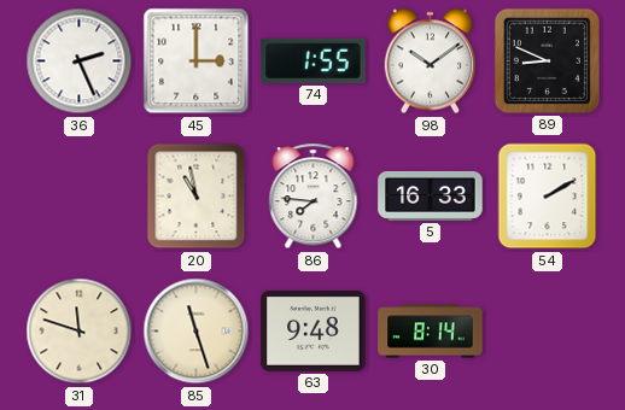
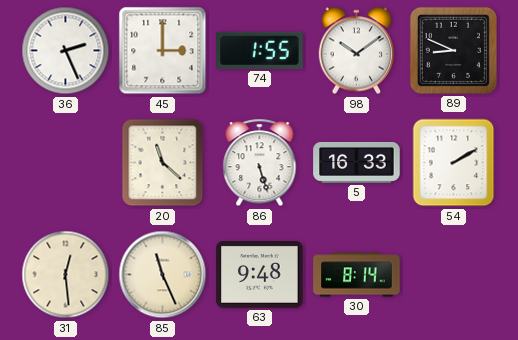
20: 10:58 -> 11:22
86: 7:46 -> 5:27
31: 11:48 -> 12:29
85: 11:27 -> 11:26
